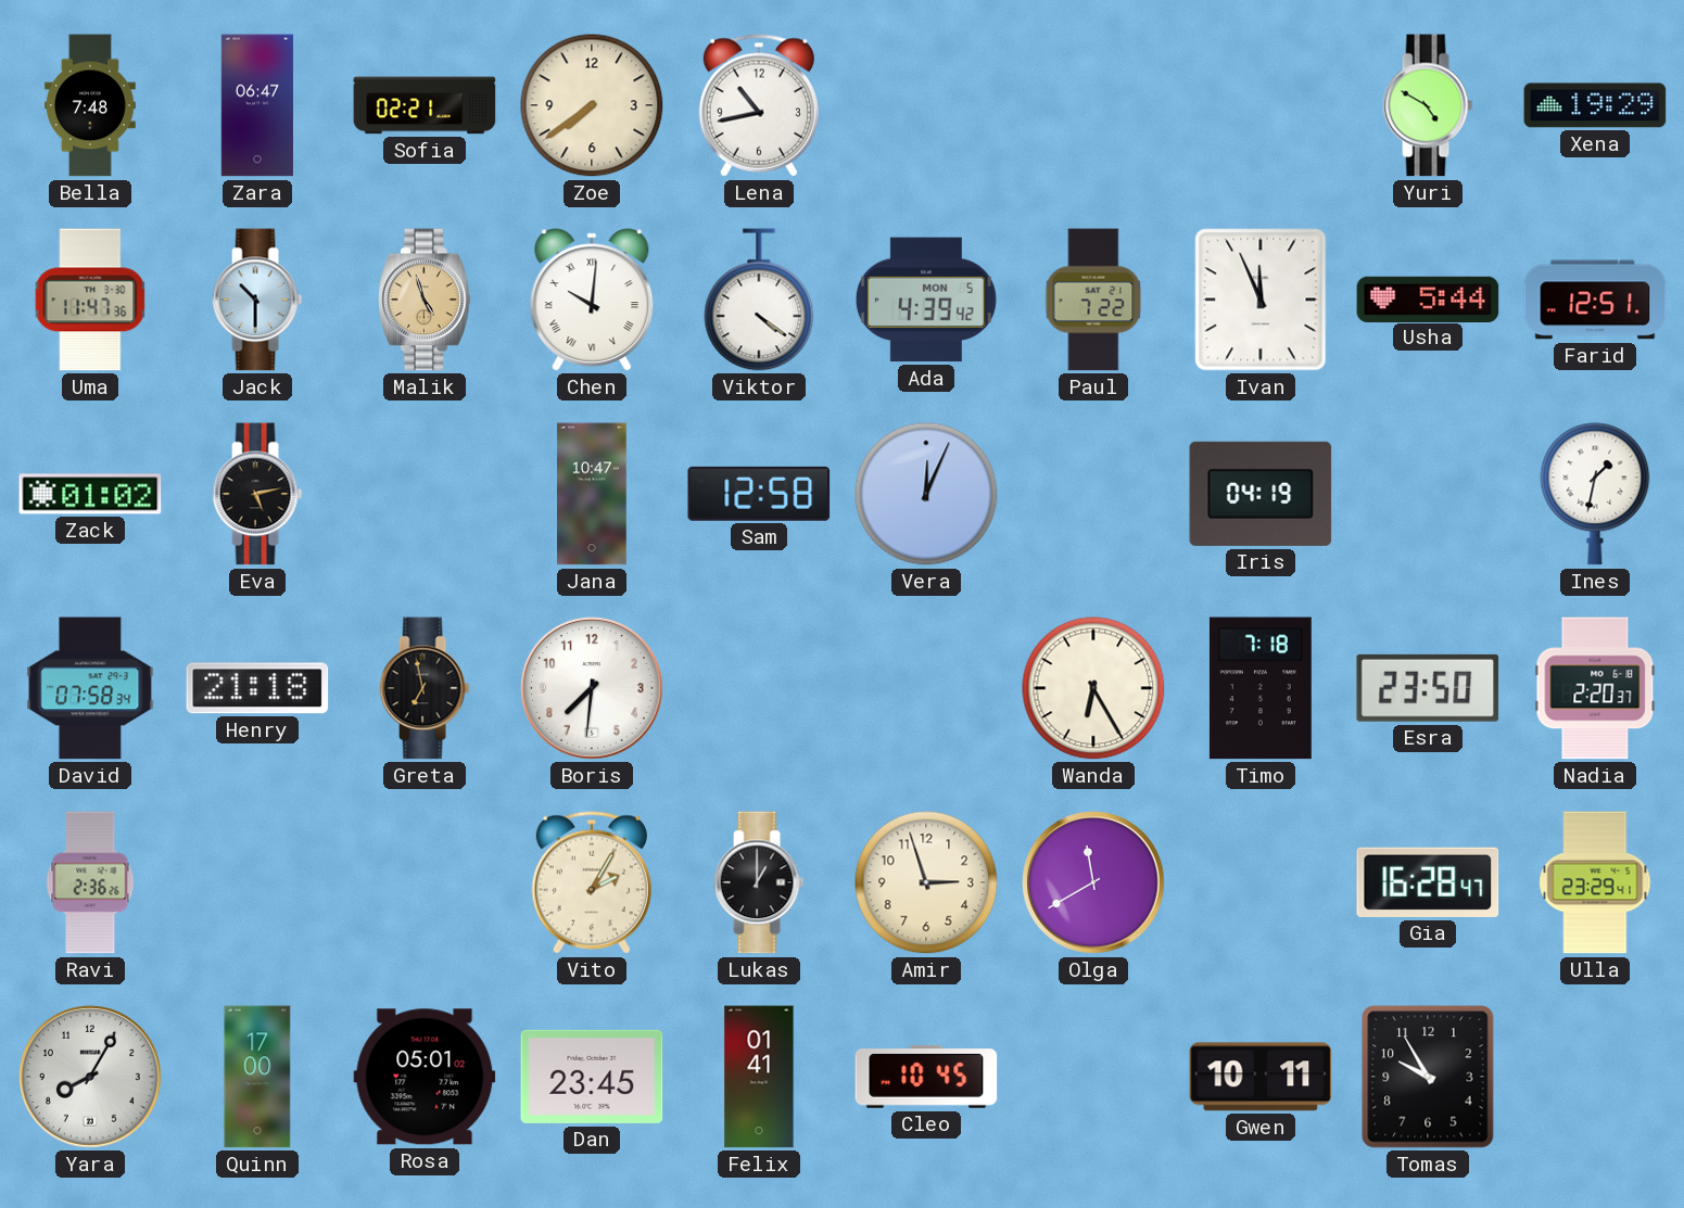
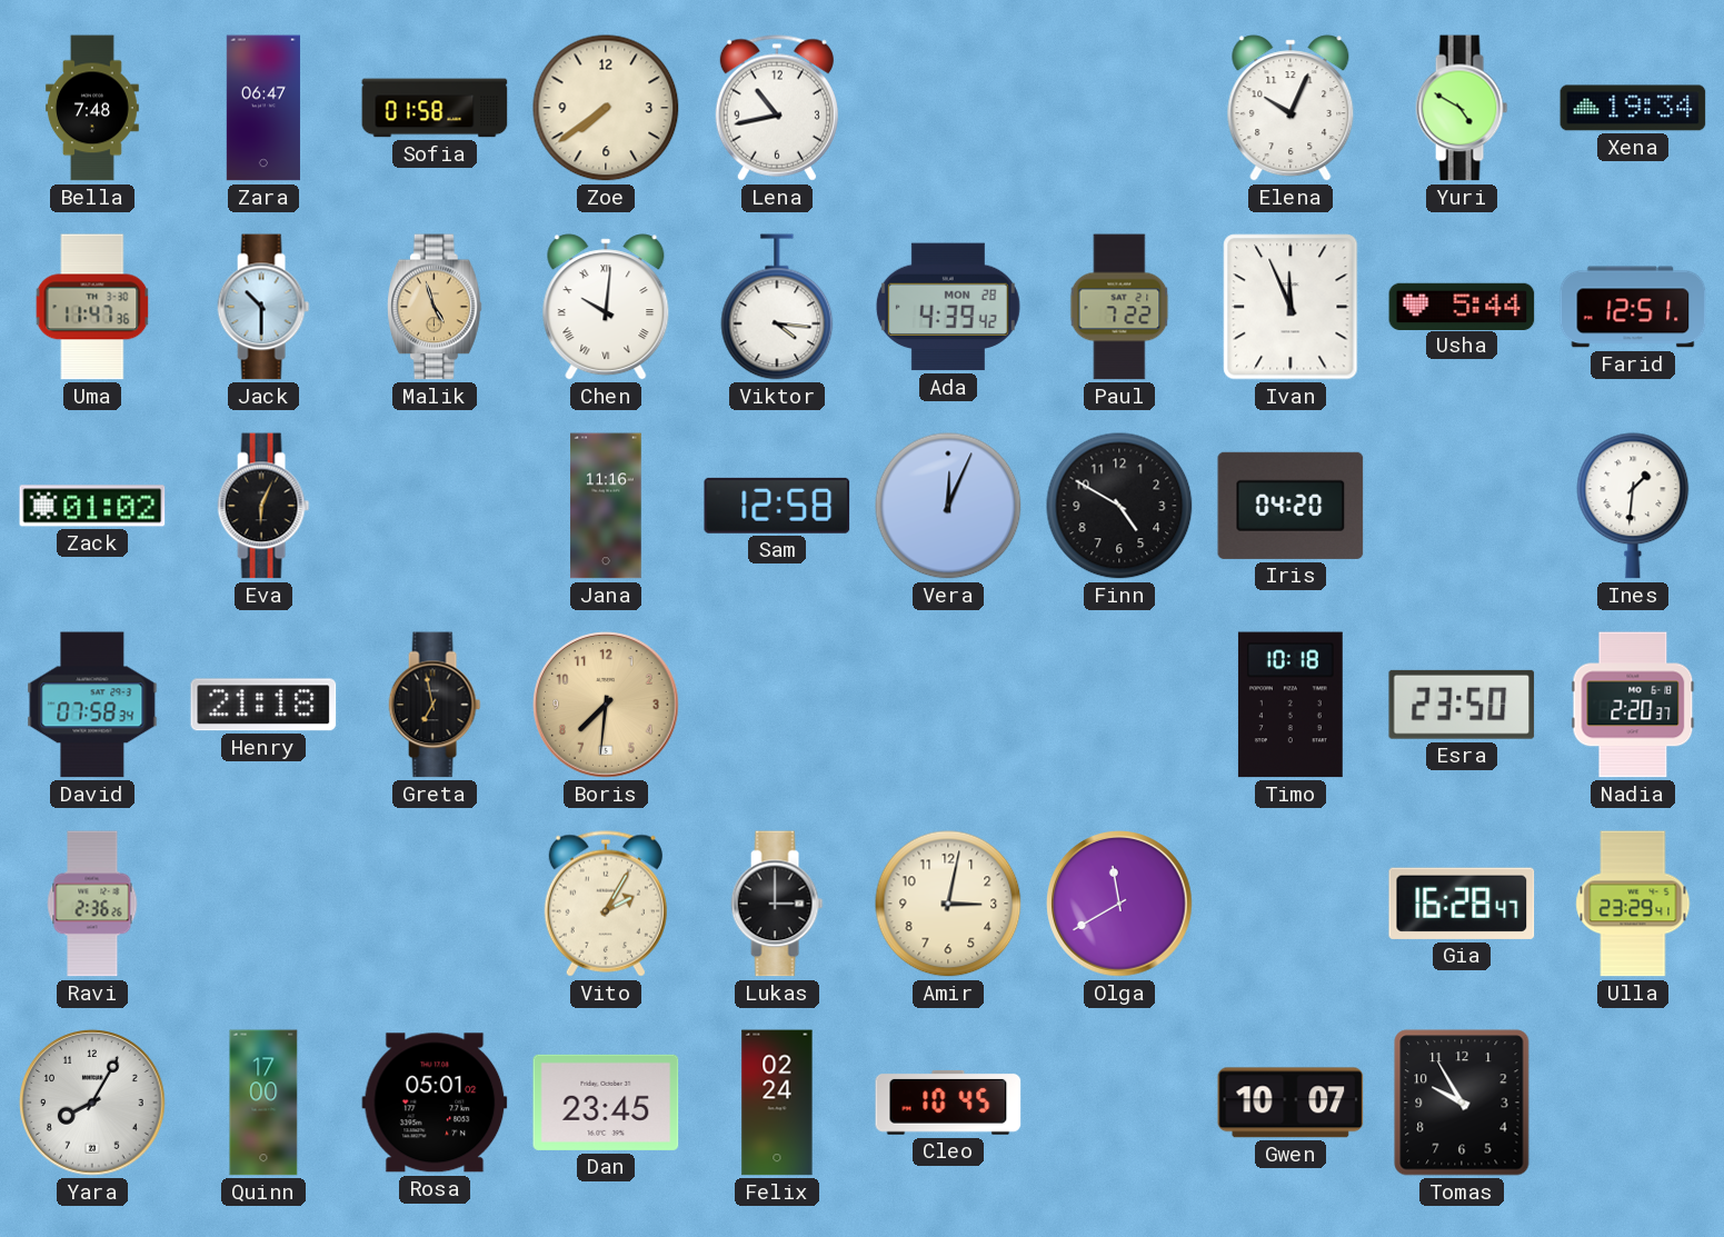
Sofia: 02:21 -> 01:58
Elena: none -> 10:04
Xena: 19:29 -> 19:34
Viktor: 4:21 -> 4:16
Ada date: MON 5 -> MON 28
Eva: 5:13 -> 6:04
Jana: 10:47 -> 11:16
Finn: none -> 4:50
Iris: 04:19 -> 04:20
Ines: 1:32 -> 1:31
Boris dial: white -> champagne
Wanda: 6:25 -> none
Timo: 7:18 -> 10:18
Lukas: 1:00 -> 3:00
Amir: 2:57 -> 3:02
Felix: 01:41 -> 02:24
Gwen: 10:11 -> 10:07
